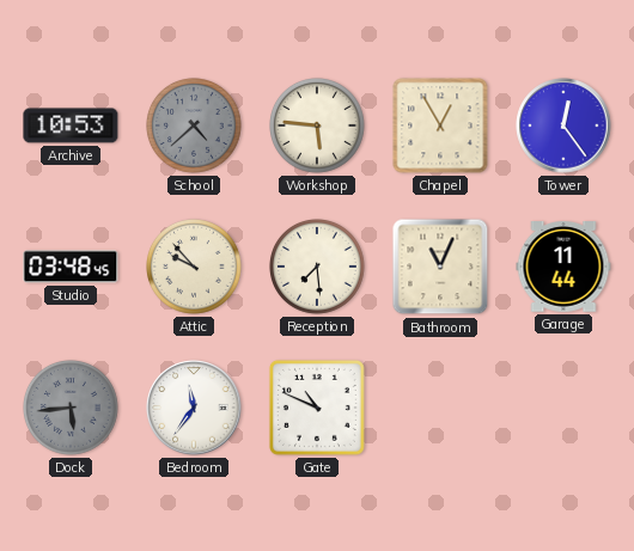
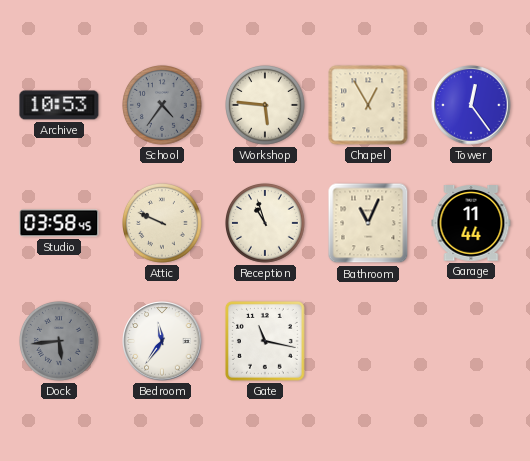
School: 4:38 -> 4:36
Studio: 03:48 -> 03:58
Attic: 9:53 -> 9:49
Reception: 7:29 -> 10:57
Gate: 10:49 -> 11:17
